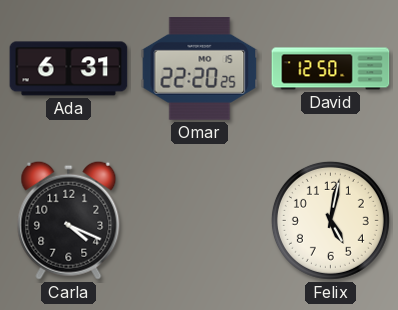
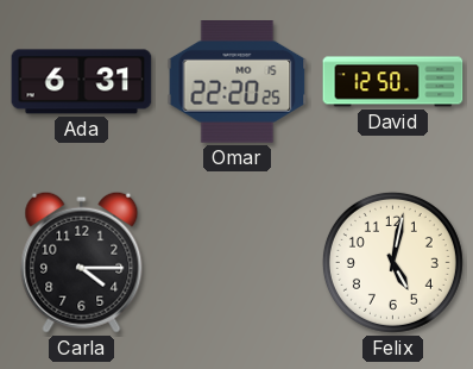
Carla: 4:19 -> 4:15
